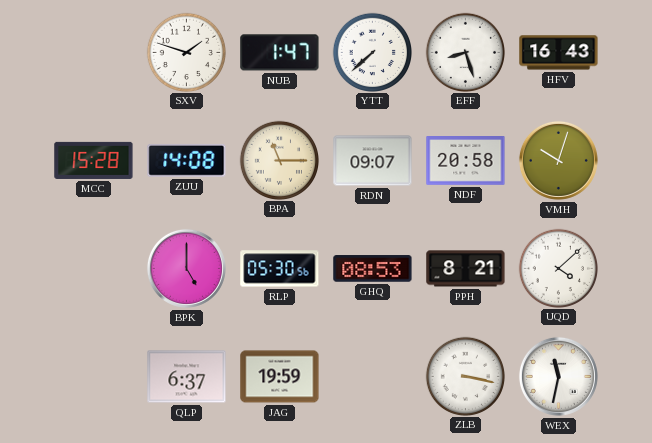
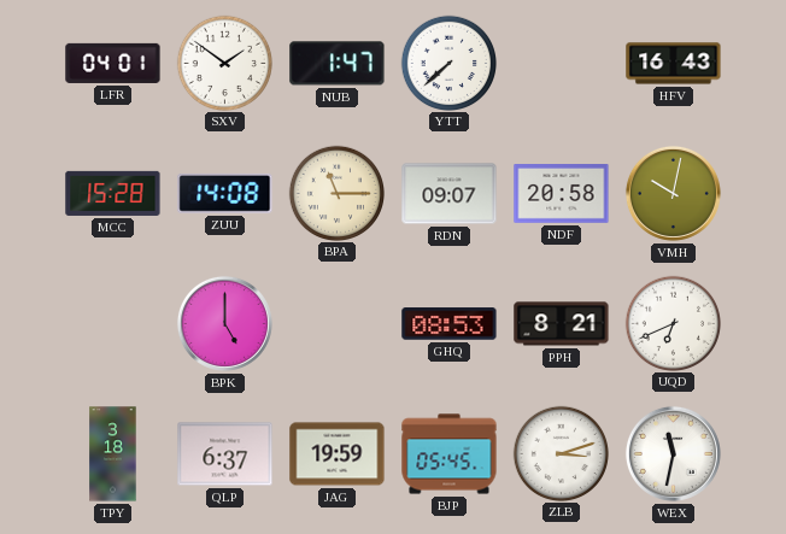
LFR: none -> 04:01
SXV: 1:48 -> 1:51
EFF: 8:27 -> none
VMH: 10:03 -> 10:02
RLP: 05:30 -> none
UQD: 4:08 -> 6:41
TPY: none -> 3:18
BJP: none -> 05:45
ZLB: 3:17 -> 3:12
